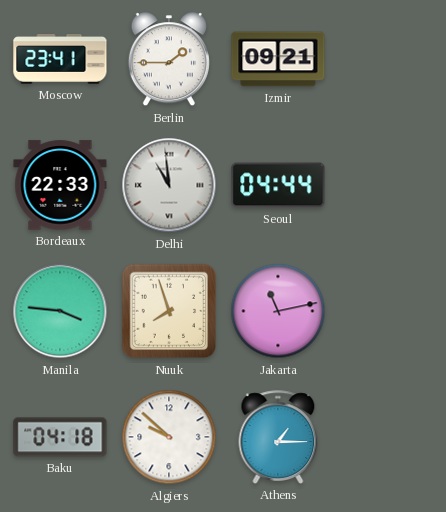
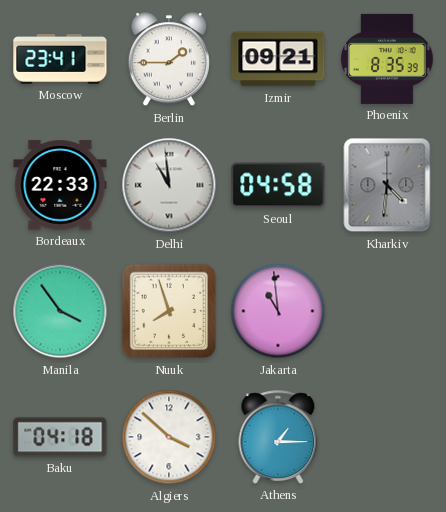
Phoenix: none -> 8:35
Seoul: 04:44 -> 04:58
Kharkiv: none -> 4:31
Manila: 3:46 -> 3:54
Jakarta: 11:13 -> 10:59
Algiers: 9:52 -> 3:52
